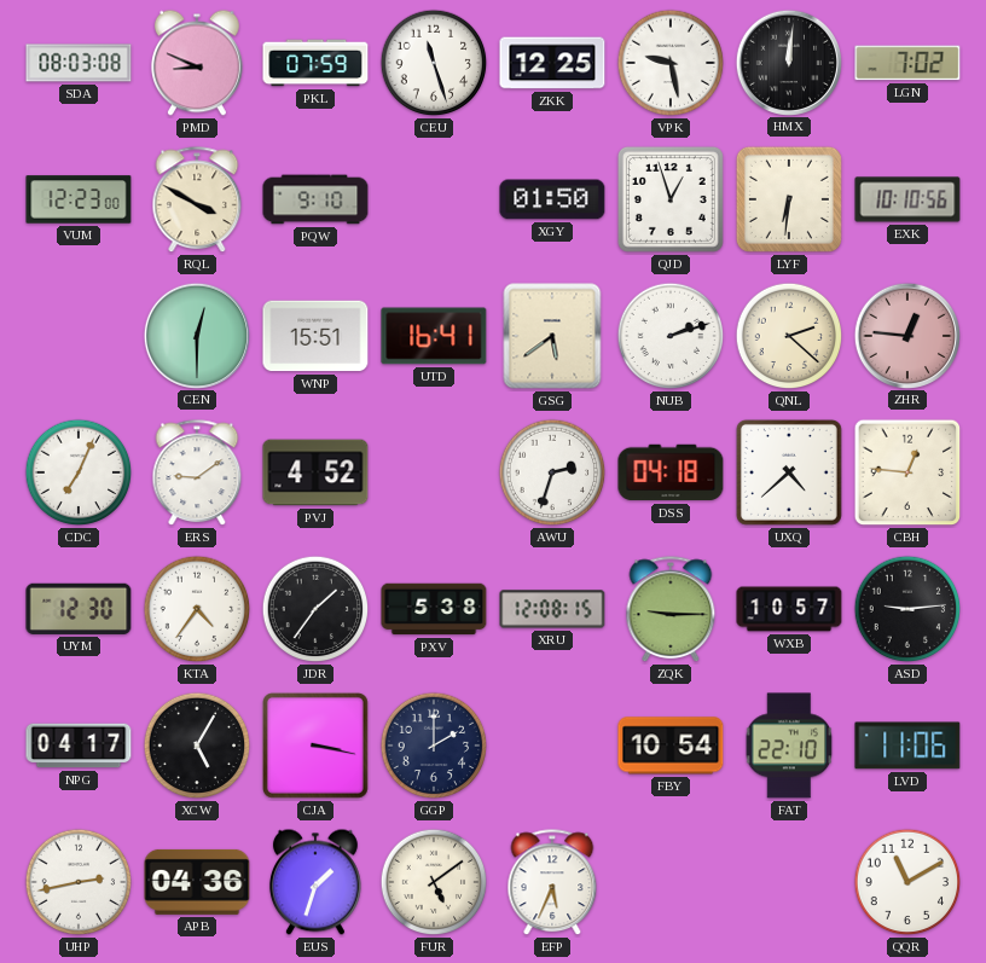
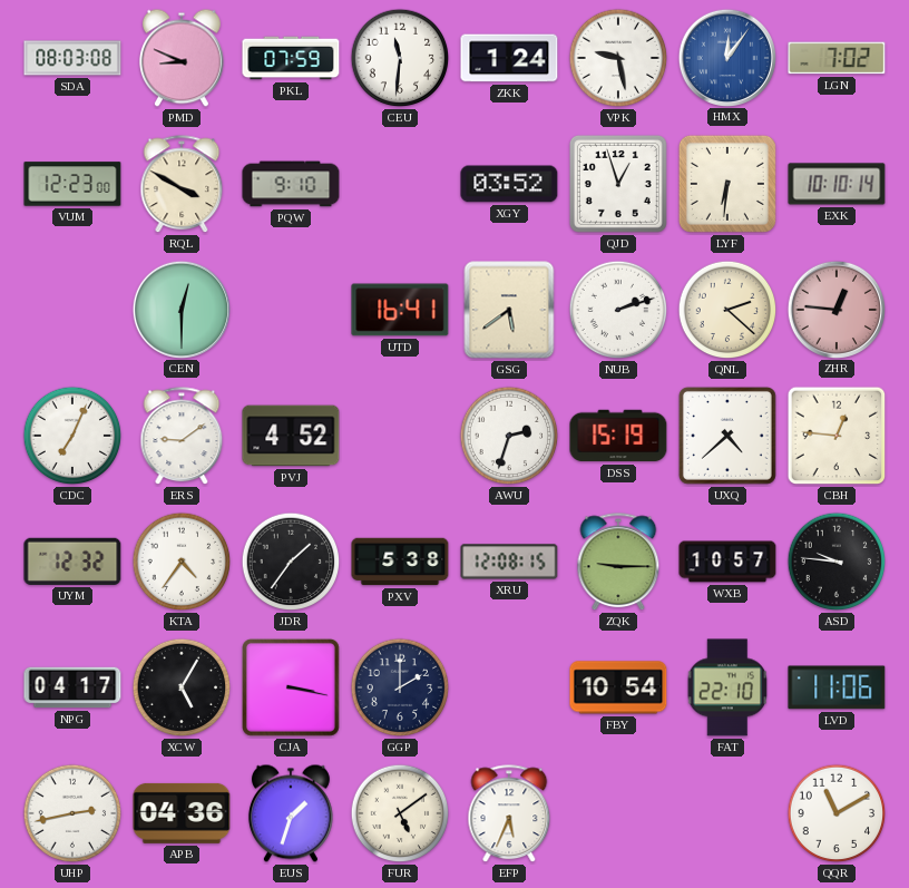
CEU: 11:27 -> 11:31
ZKK: 12:25 -> 1:24
HMX: 12:01 -> 12:06
HMX dial: black -> blue
XGY: 01:50 -> 03:52
EXK: 10:10:56 -> 10:10:14
WNP: 15:51 -> none
DSS: 04:18 -> 15:19
UYM: 12:30 -> 12:32
ASD: 9:14 -> 9:46
